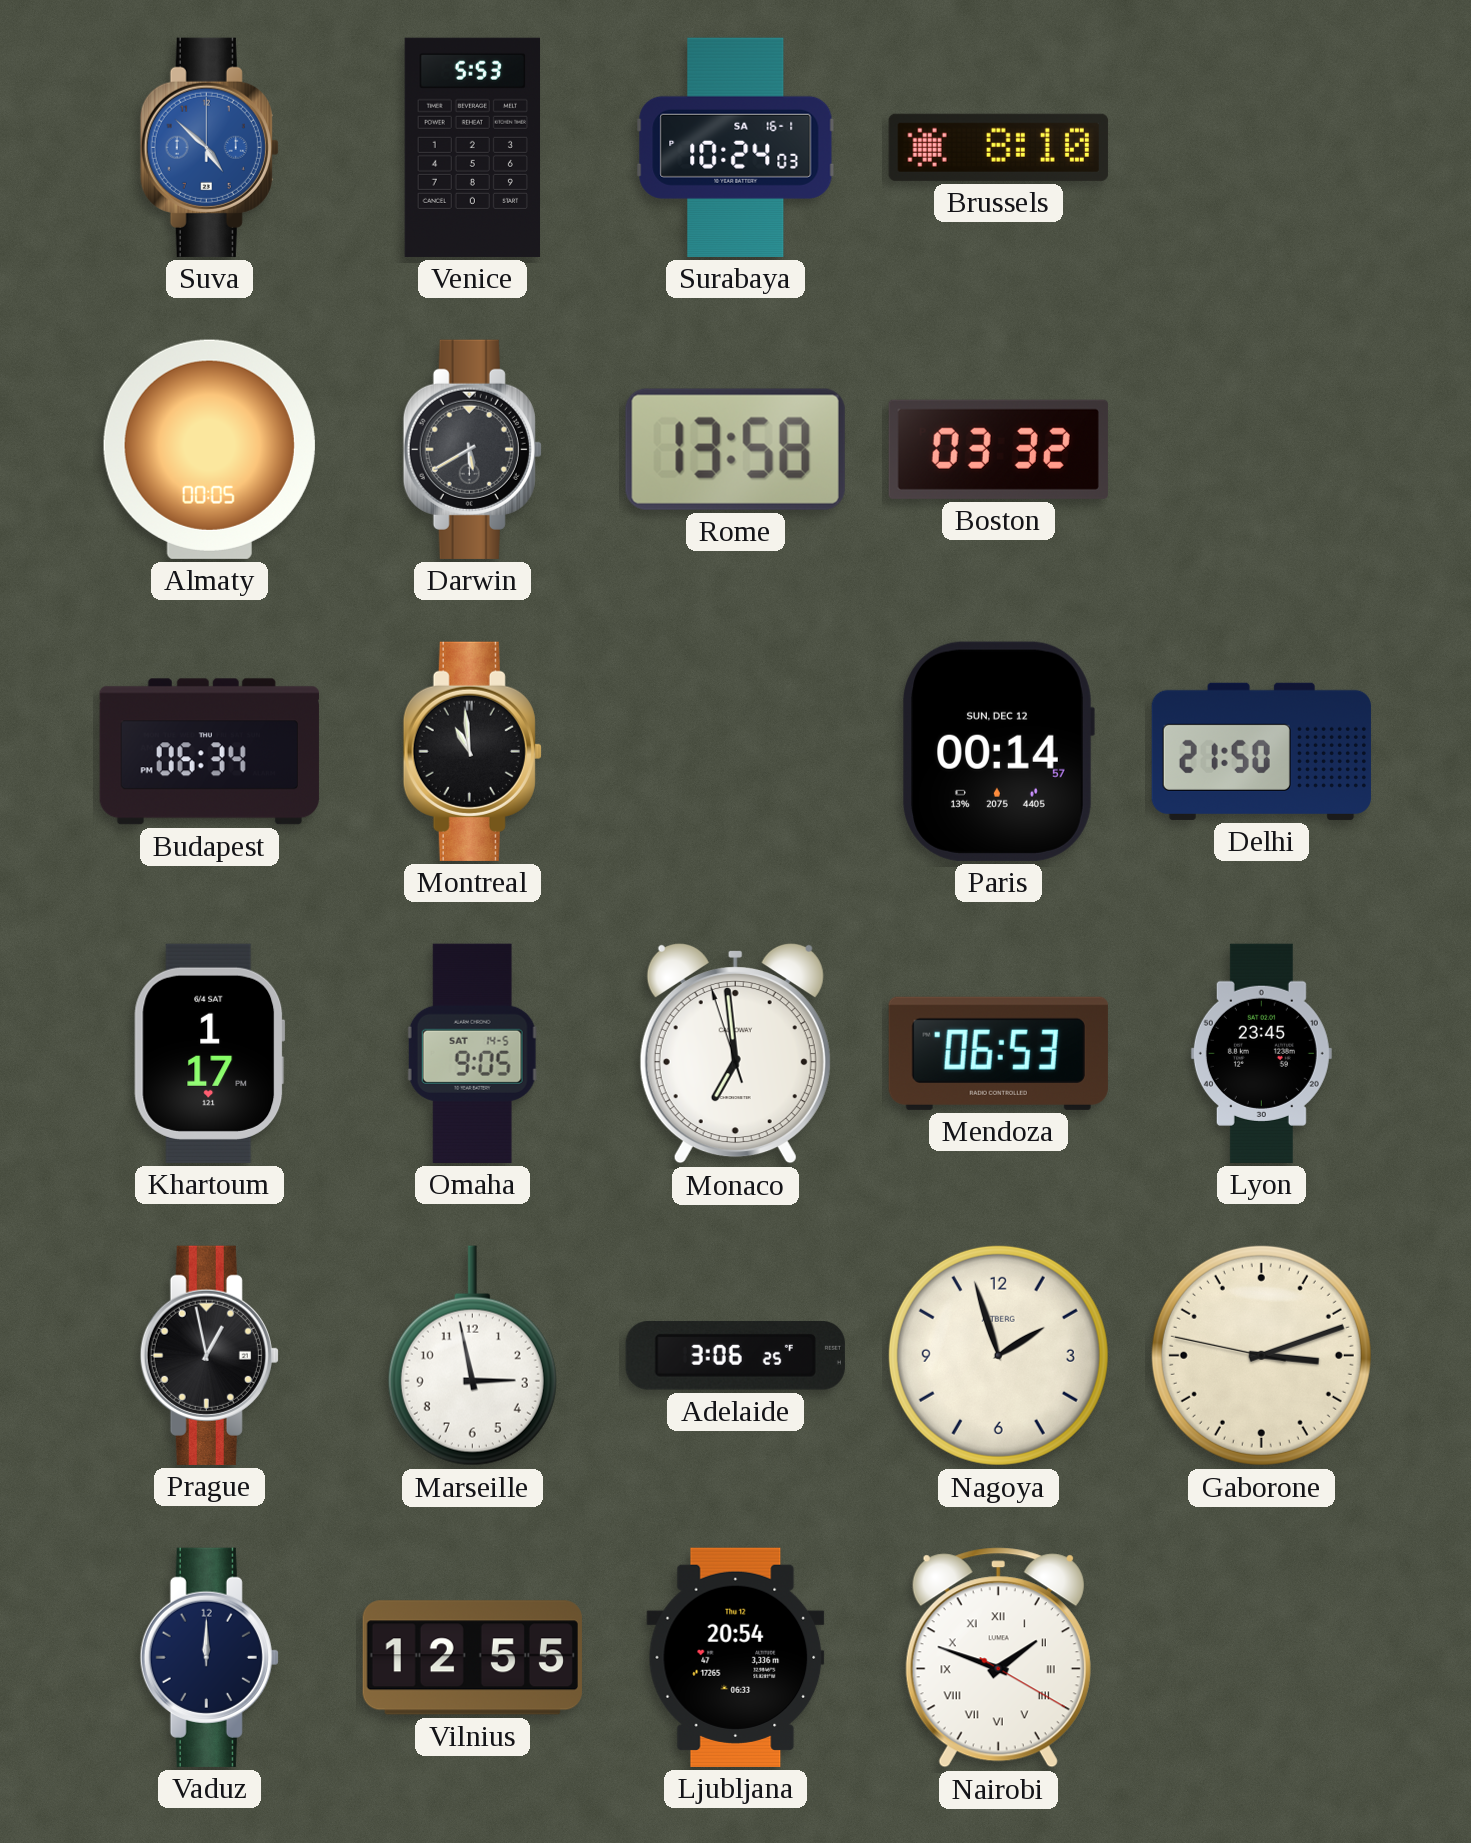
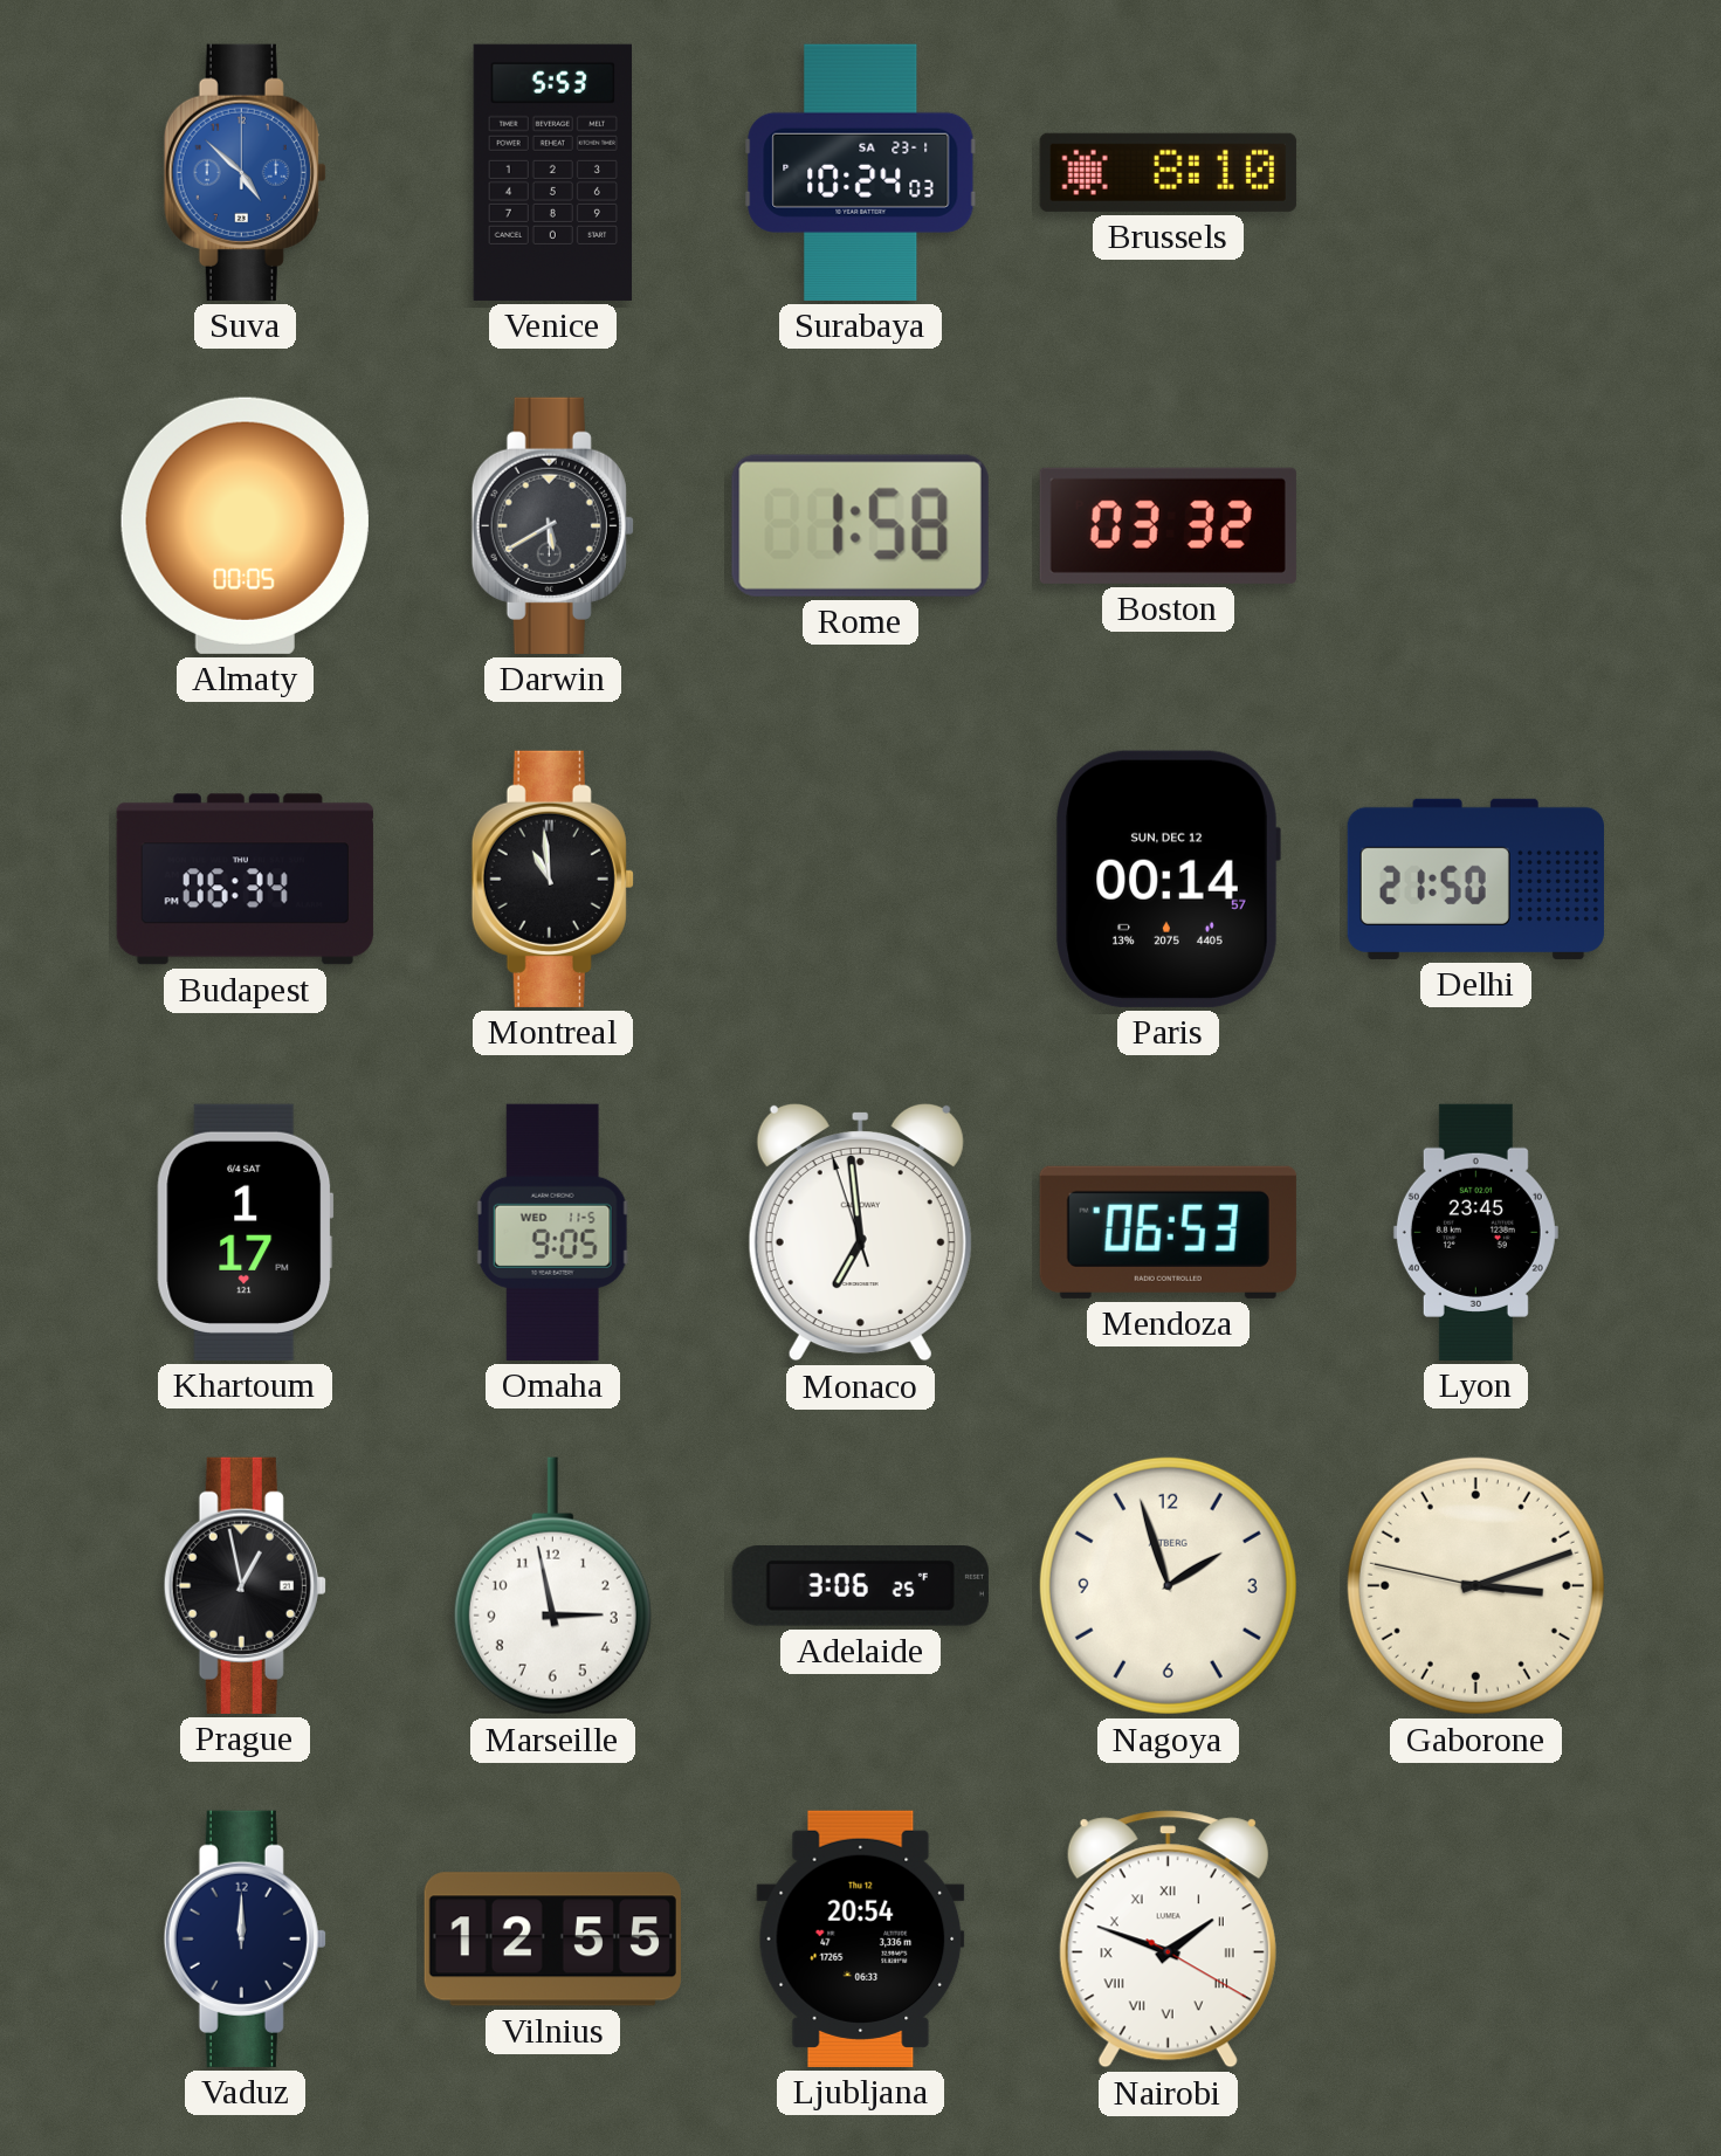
Surabaya date: SA 16-1 -> SA 23-1
Rome: 13:58 -> 1:58
Omaha date: SAT 14-5 -> WED 11-5
